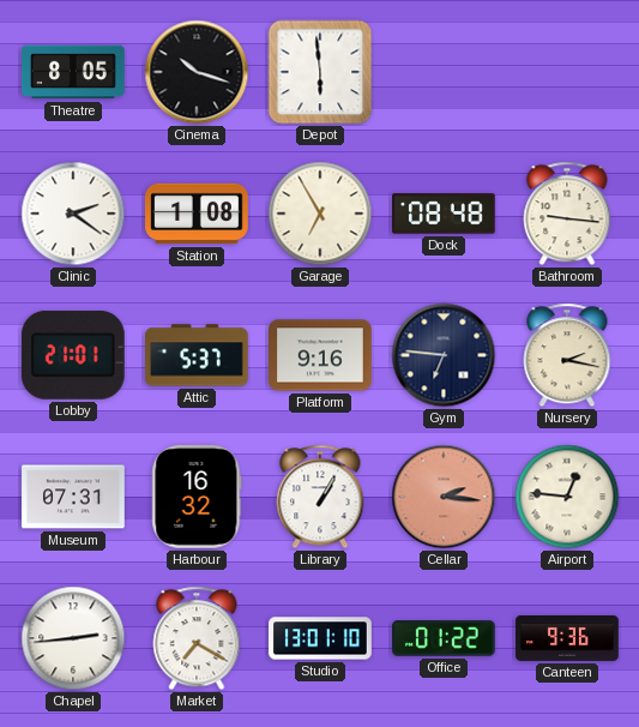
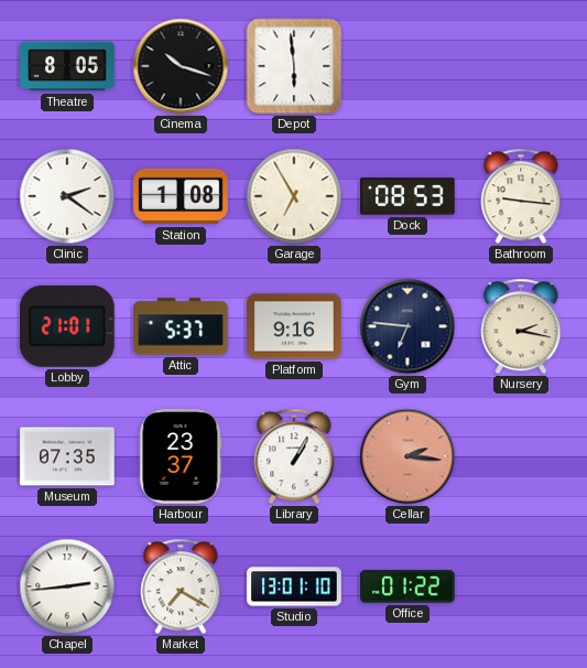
Dock: 08:48 -> 08:53
Museum: 07:31 -> 07:35
Harbour: 16:32 -> 23:37
Airport: 12:46 -> none
Canteen: 9:36 -> none
